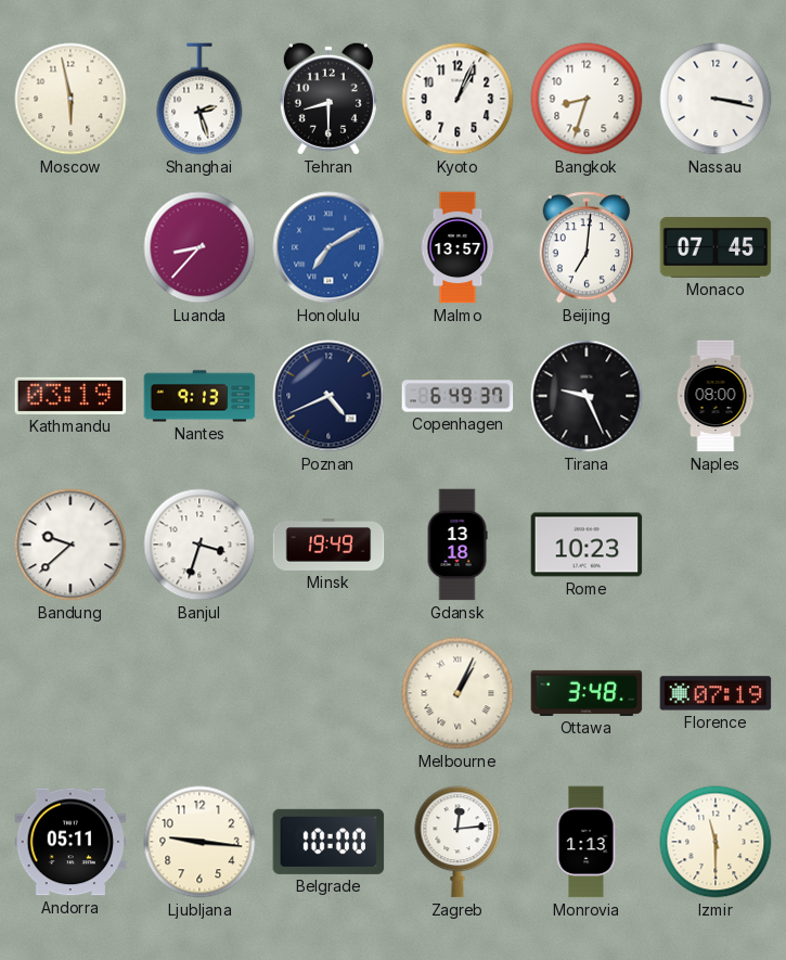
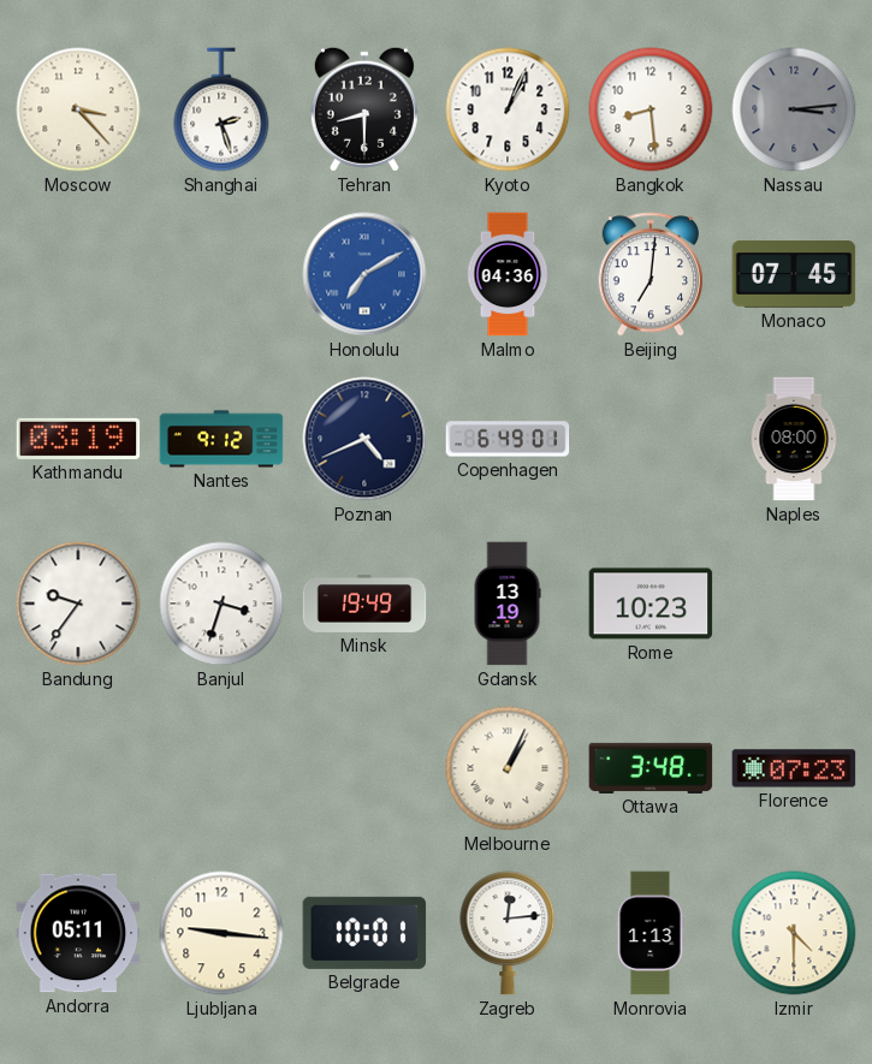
Moscow: 5:58 -> 3:23
Bangkok: 8:33 -> 8:29
Nassau: 3:17 -> 3:14
Nassau dial: white -> grey
Luanda: 8:37 -> none
Malmo: 13:57 -> 04:36
Nantes: 9:13 -> 9:12
Copenhagen: 6:49:37 -> 6:49:01
Tirana: 9:26 -> none
Bandung: 9:38 -> 9:36
Gdansk: 13:18 -> 13:19
Florence: 07:19 -> 07:23
Belgrade: 10:00 -> 10:01
Izmir: 11:30 -> 4:30
